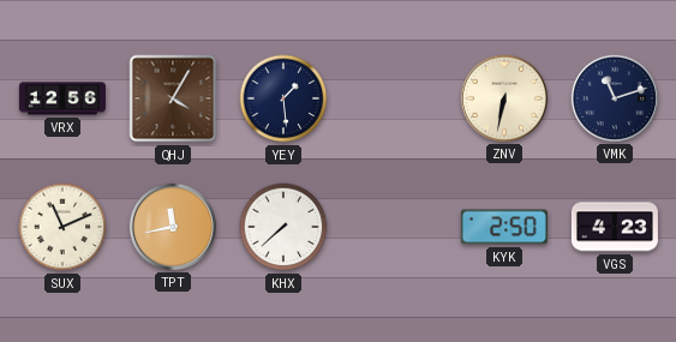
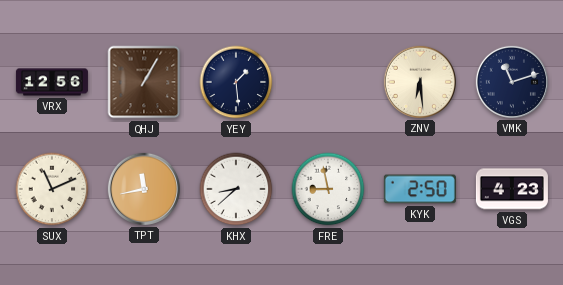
QHJ: 4:05 -> 1:05
ZNV: 6:32 -> 6:29
KHX: 7:38 -> 8:38
FRE: none -> 8:58
